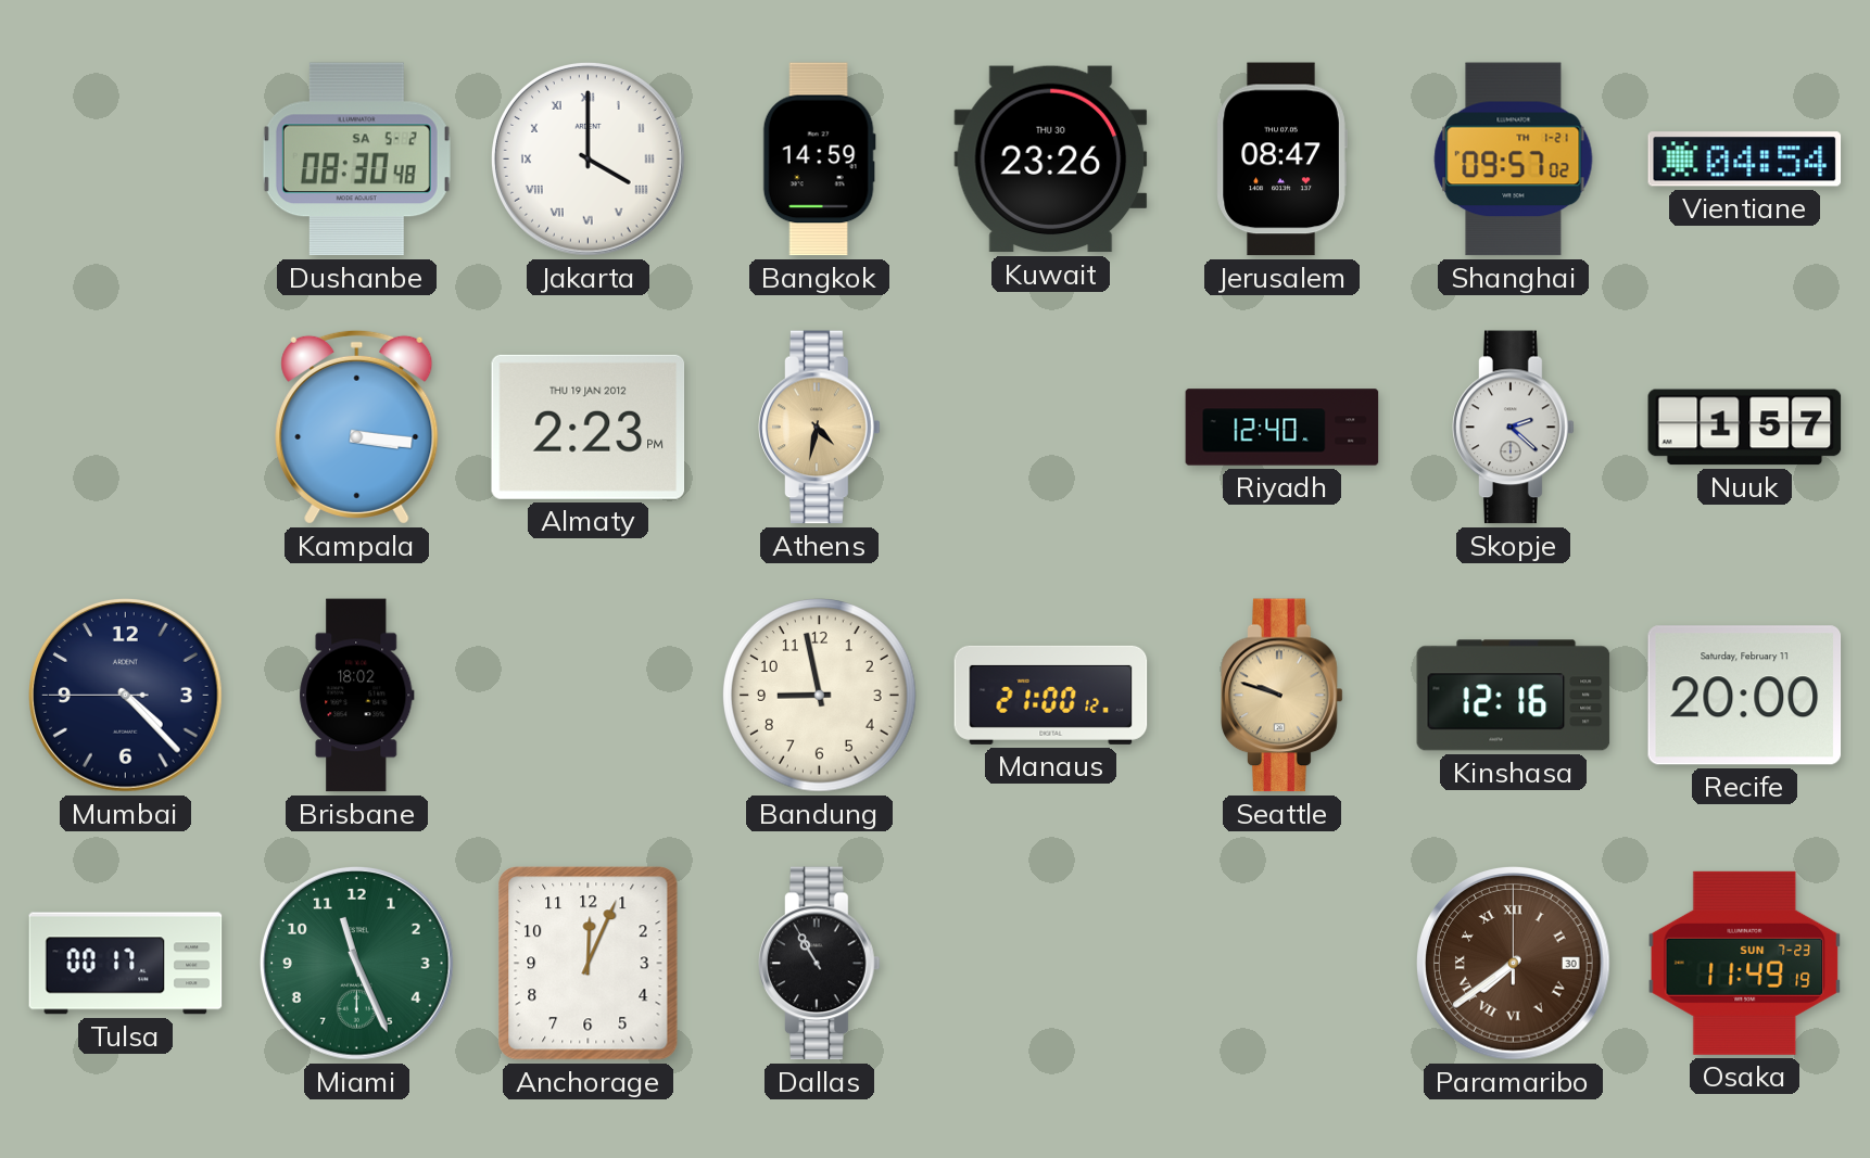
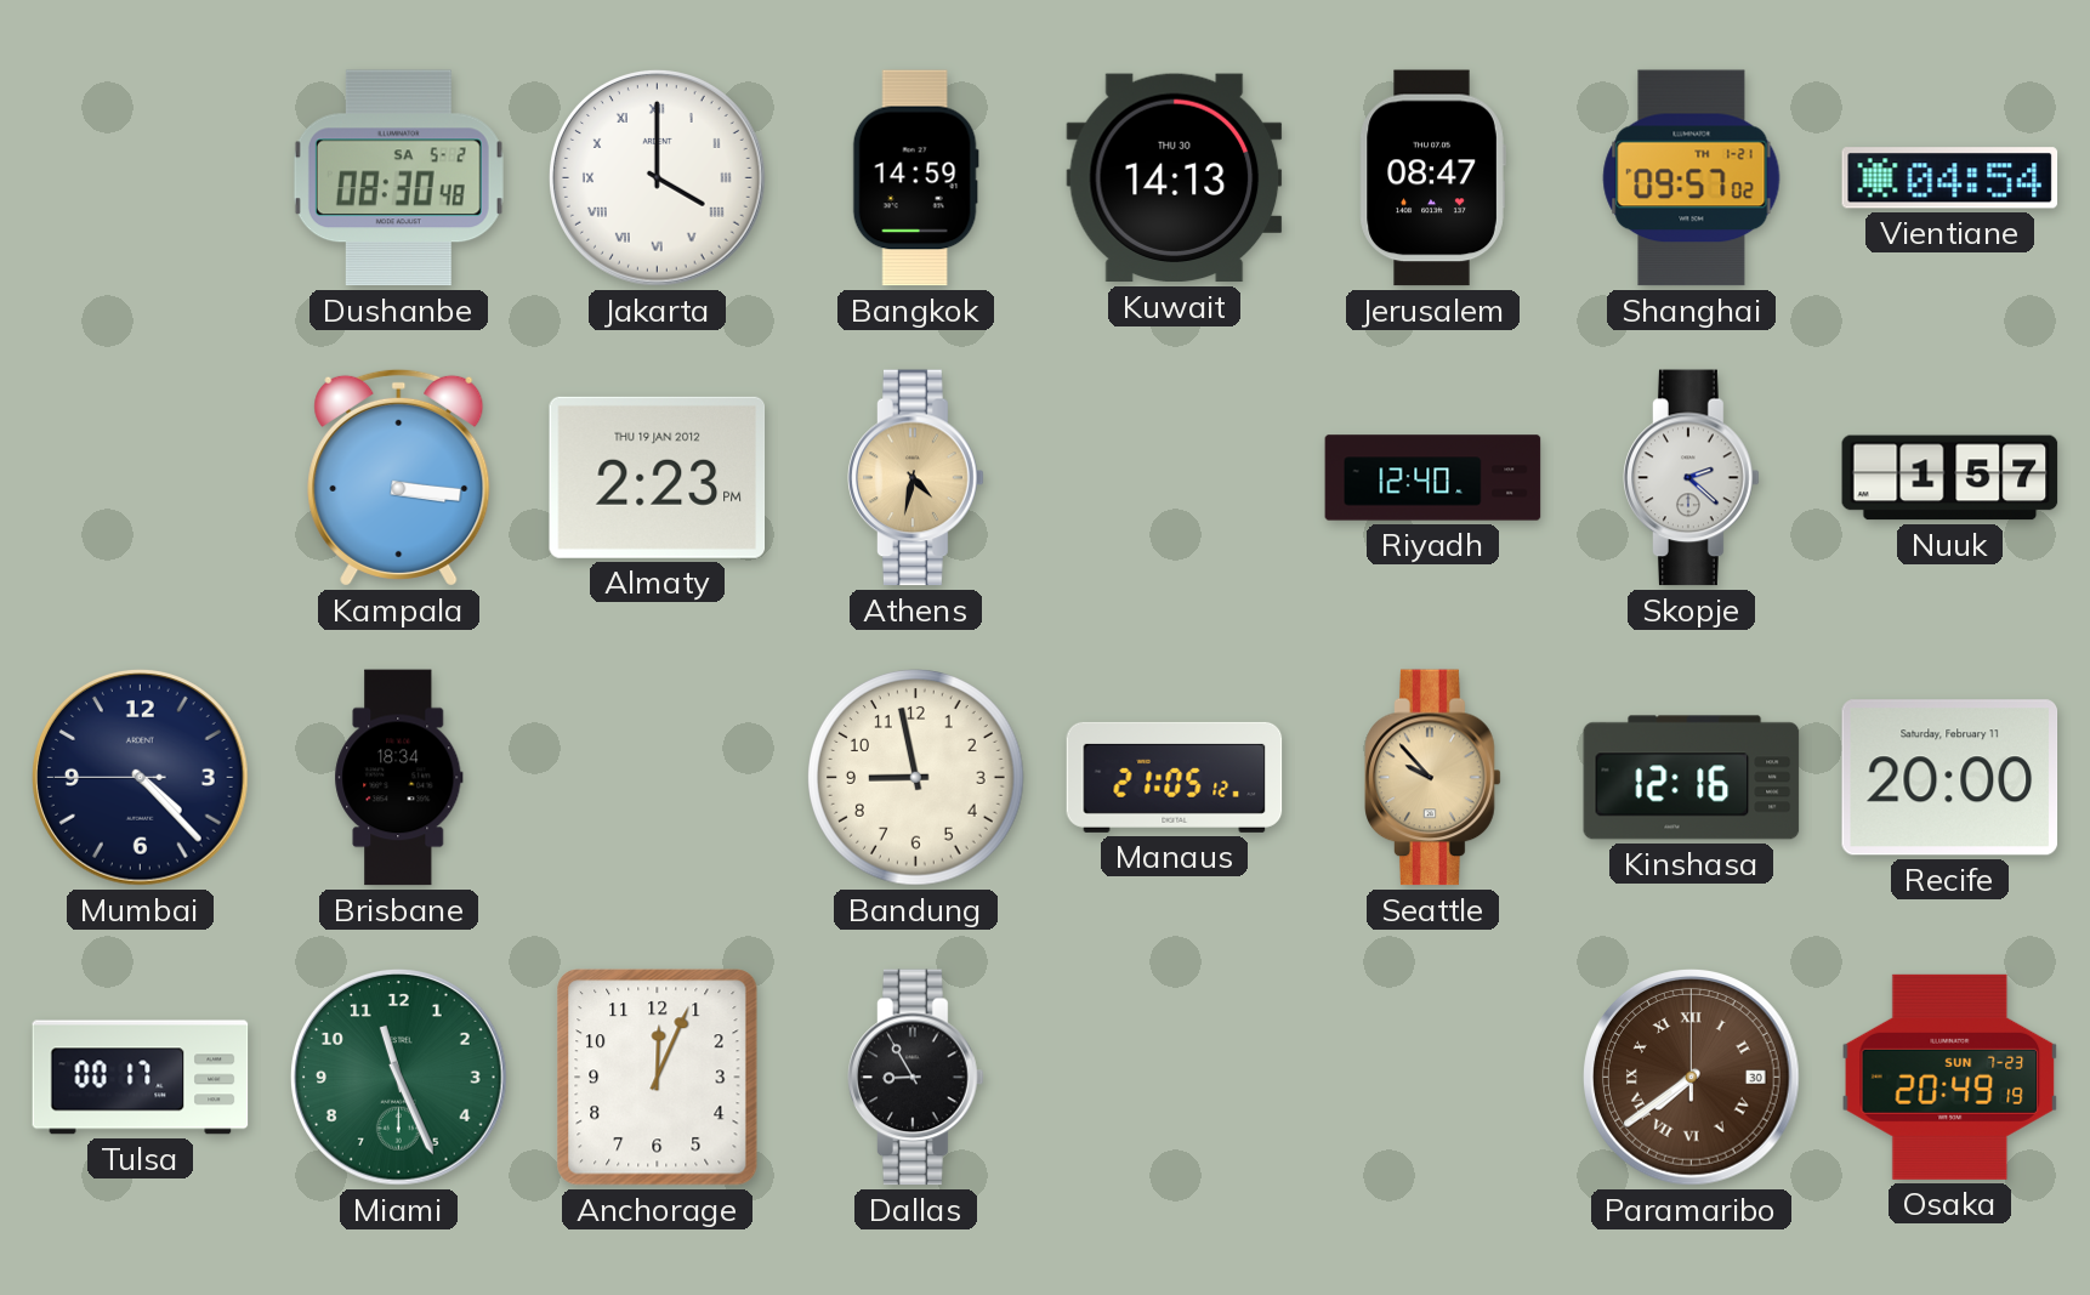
Kuwait: 23:26 -> 14:13
Brisbane: 18:02 -> 18:34
Manaus: 21:00 -> 21:05
Seattle: 9:48 -> 9:53
Dallas: 10:55 -> 8:55
Osaka: 11:49 -> 20:49
